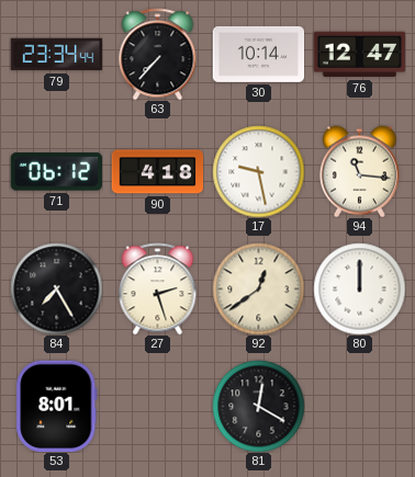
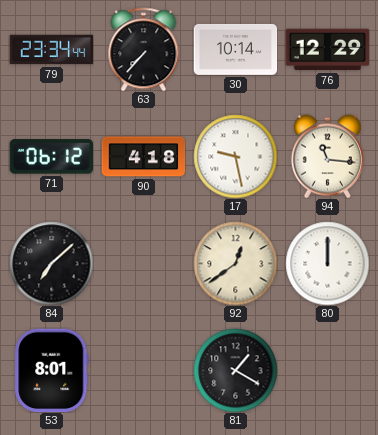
76: 12:47 -> 12:29
84: 7:25 -> 7:08
27: 2:27 -> none
81: 12:20 -> 1:20
